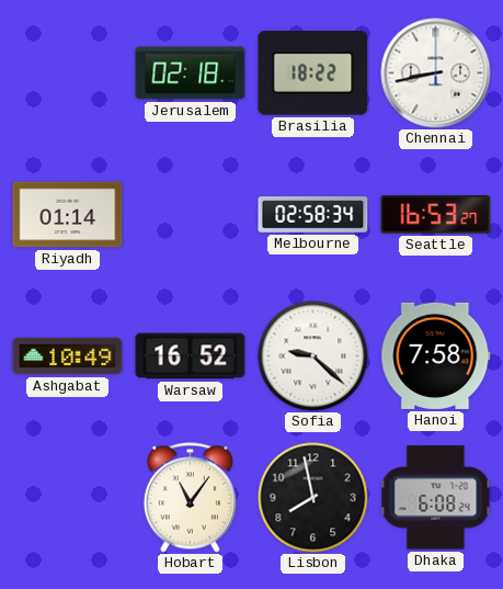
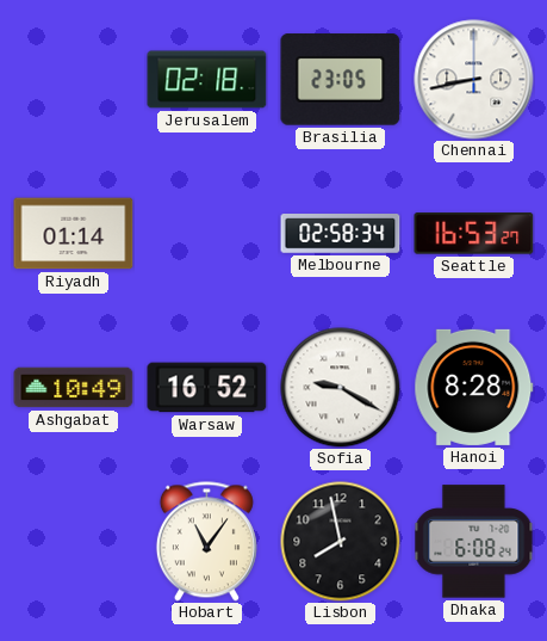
Brasilia: 18:22 -> 23:05
Sofia: 9:22 -> 9:20
Hanoi: 7:58 -> 8:28
